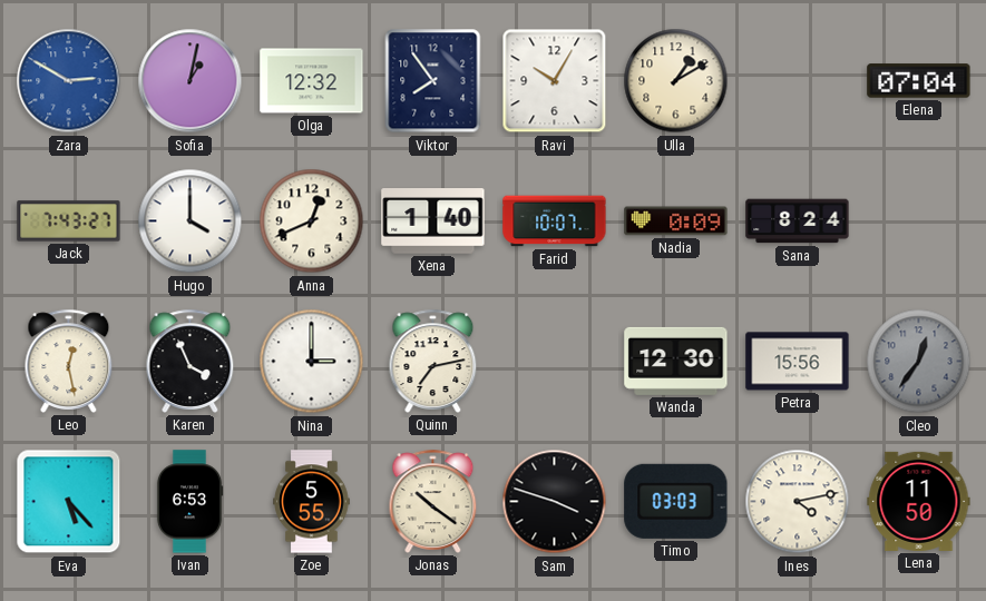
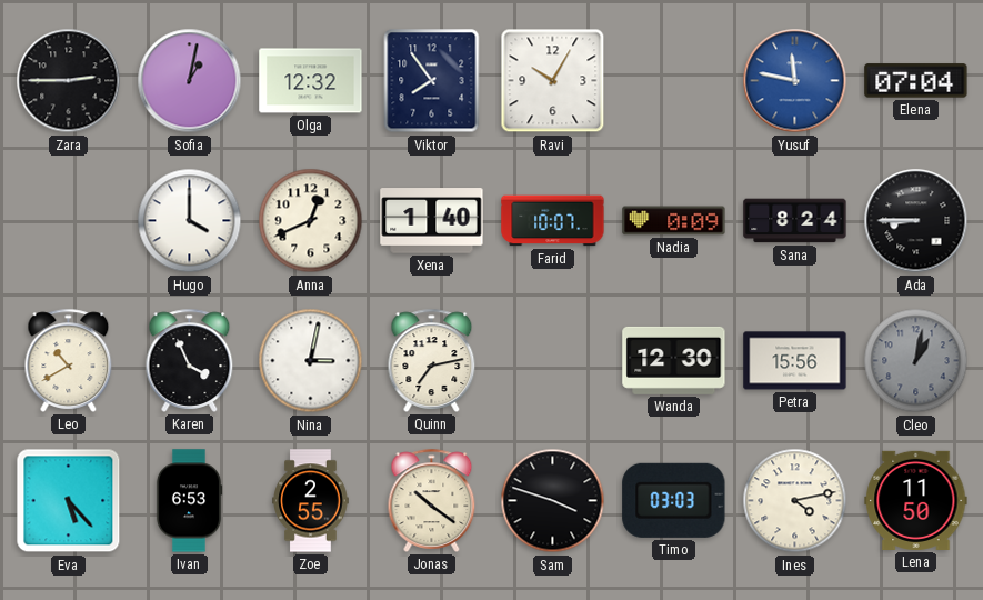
Zara: 2:50 -> 2:45
Zara dial: blue -> black
Ulla: 1:10 -> none
Yusuf: none -> 11:47
Jack: 7:43 -> none
Ada: none -> 8:45
Leo: 12:28 -> 10:40
Nina: 3:00 -> 3:02
Cleo: 12:36 -> 1:02
Zoe: 5:55 -> 2:55
